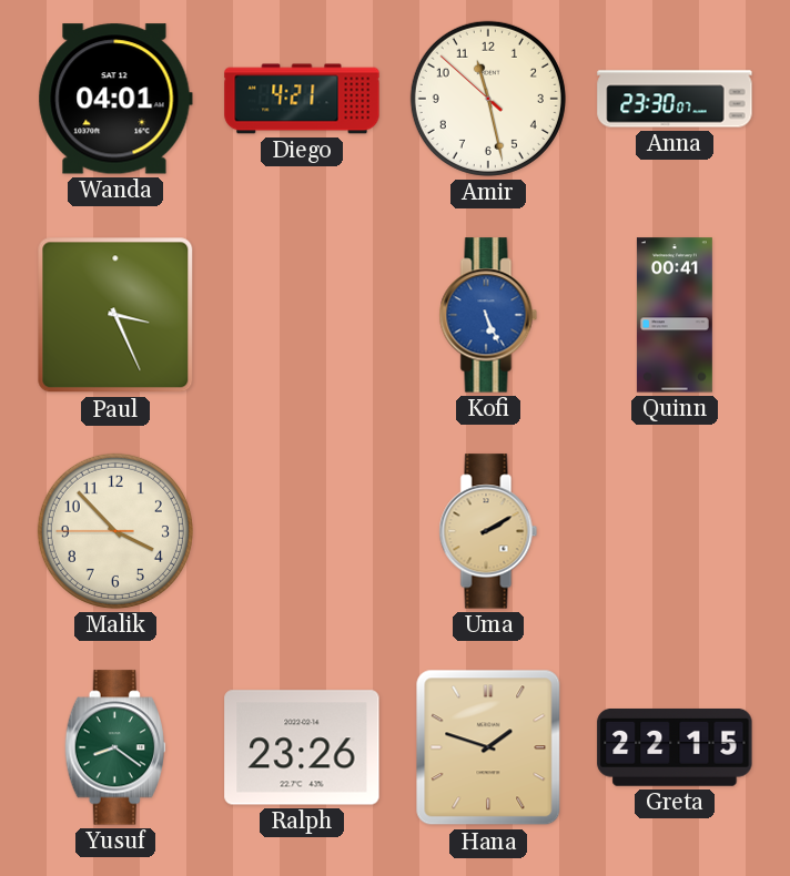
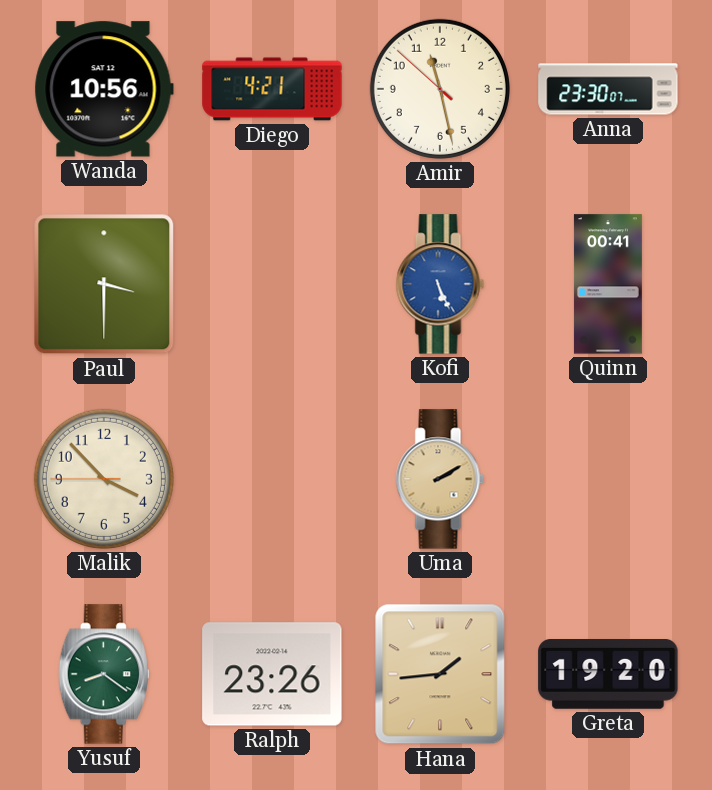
Wanda: 04:01 -> 10:56
Paul: 3:26 -> 3:30
Hana: 1:48 -> 1:44
Greta: 22:15 -> 19:20
